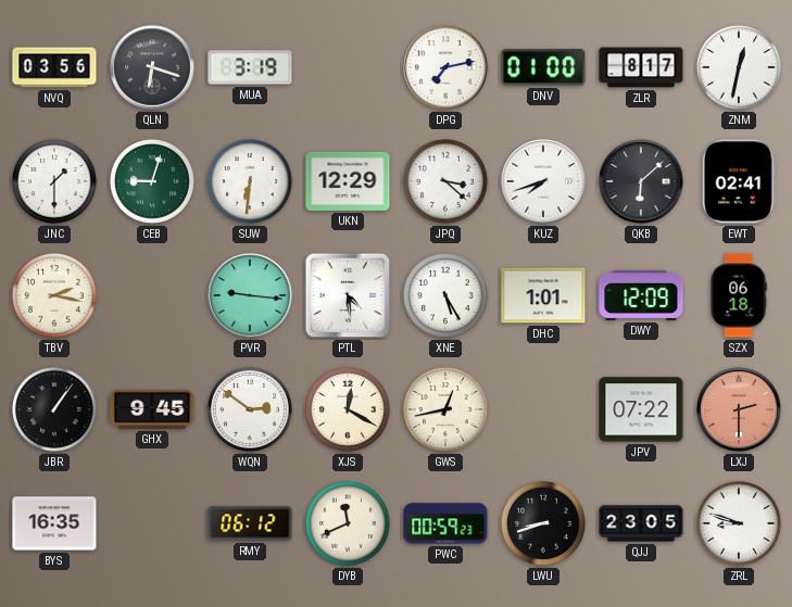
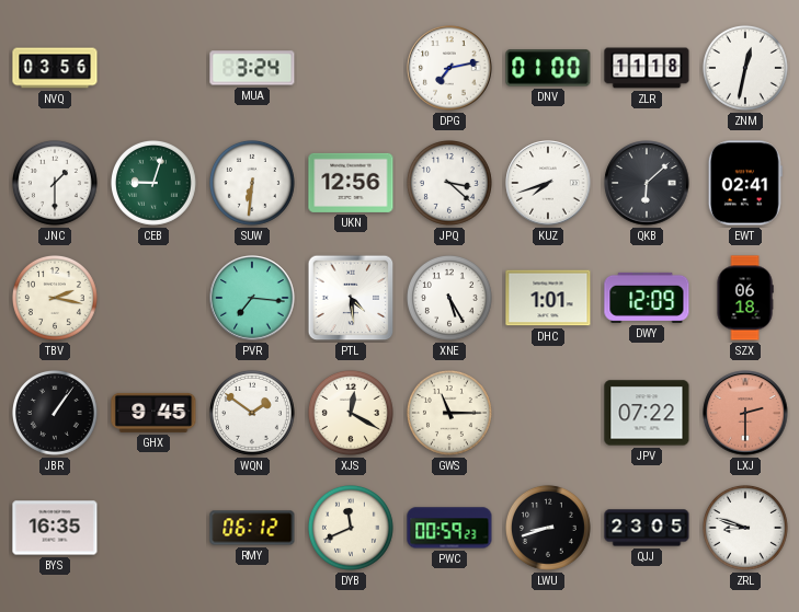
QLN: 6:18 -> none
MUA: 3:19 -> 3:24
ZLR: 8:17 -> 11:18
UKN: 12:29 -> 12:56
PVR: 9:16 -> 7:16
WQN: 2:51 -> 1:51
GWS: 12:43 -> 11:15
